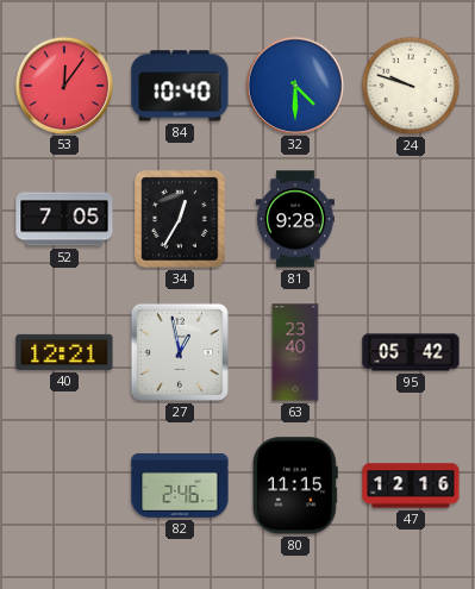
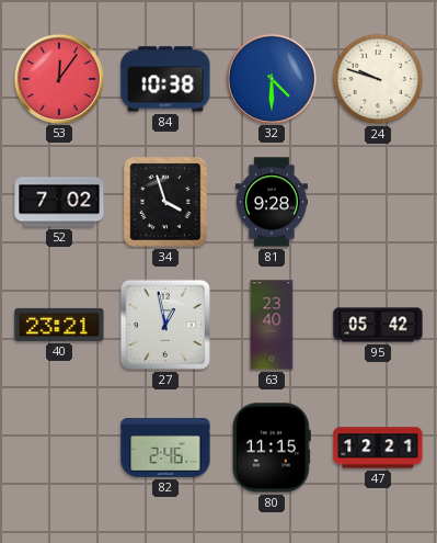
84: 10:40 -> 10:38
52: 7:05 -> 7:02
34: 12:35 -> 3:57
40: 12:21 -> 23:21
47: 12:16 -> 12:21
